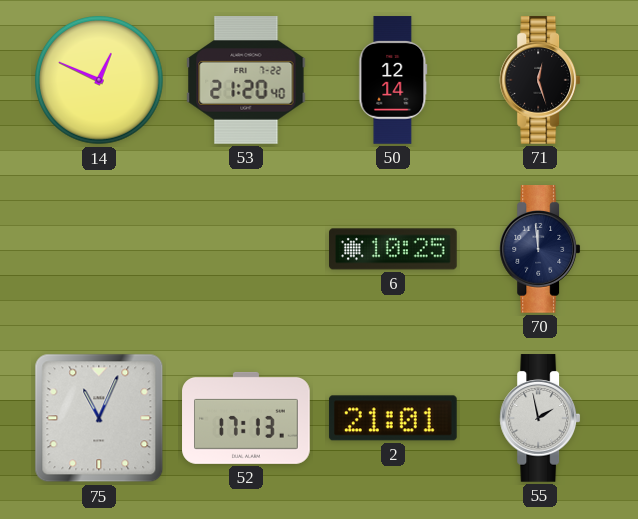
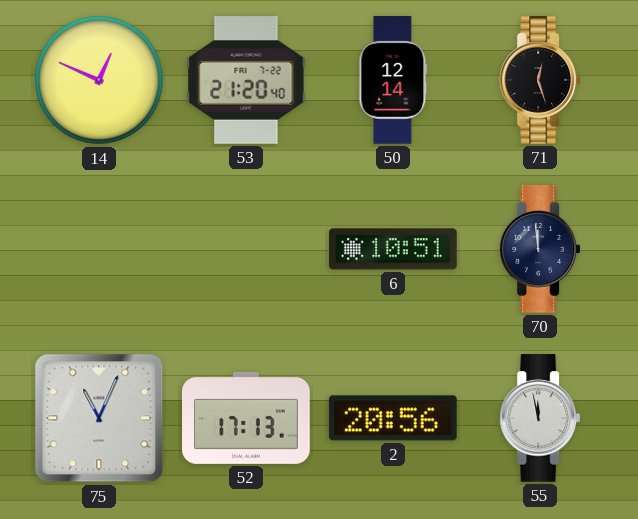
6: 10:25 -> 10:51
2: 21:01 -> 20:56
55: 1:58 -> 11:58
